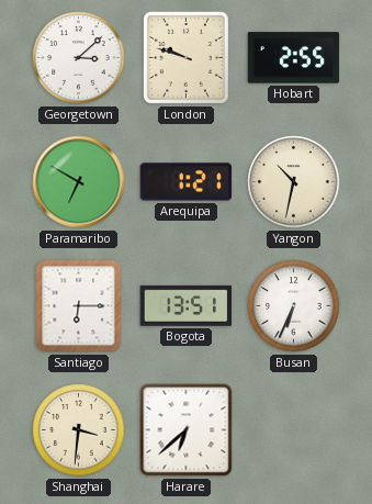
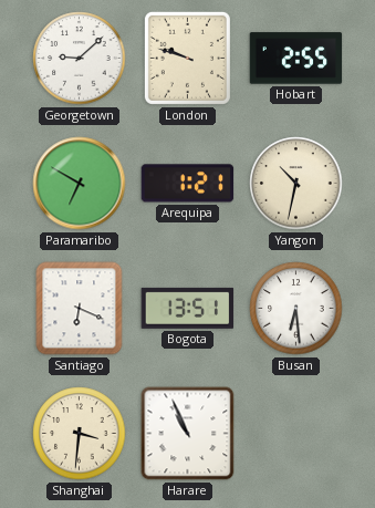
Georgetown: 3:08 -> 9:08
Santiago: 6:15 -> 6:19
Busan: 6:34 -> 6:29
Harare: 6:38 -> 10:56
